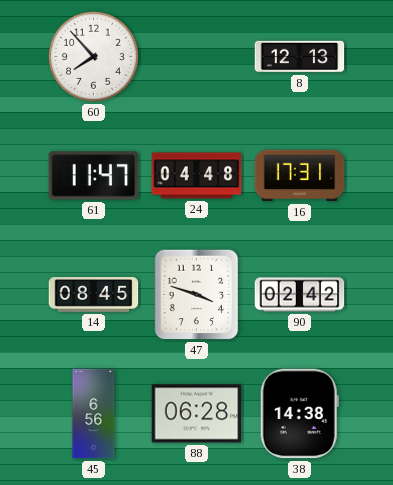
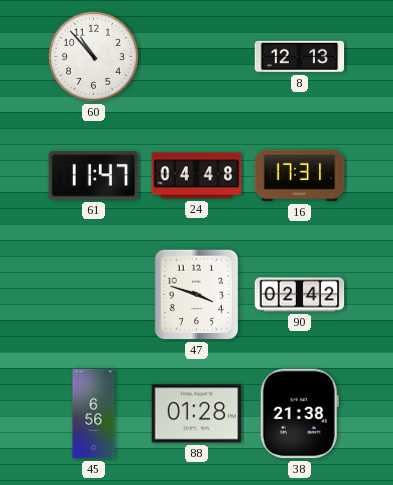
60: 7:53 -> 10:53
14: 08:45 -> none
88: 06:28 -> 01:28
38: 14:38 -> 21:38
